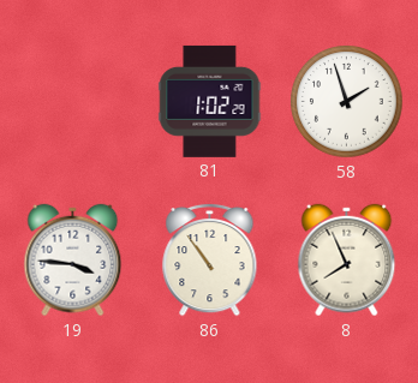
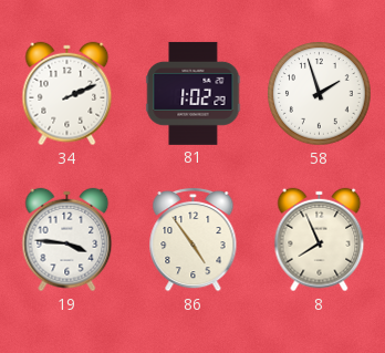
34: none -> 2:11
86: 10:54 -> 4:54
